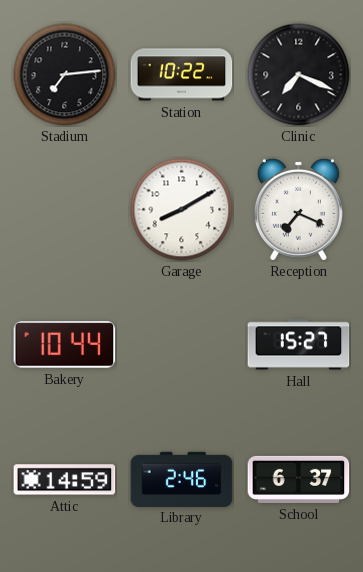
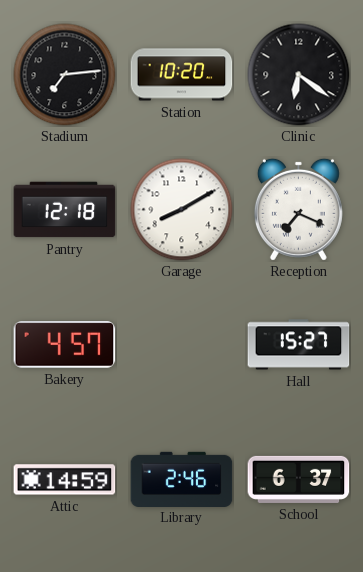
Station: 10:22 -> 10:20
Clinic: 7:19 -> 6:21
Pantry: none -> 12:18
Bakery: 10:44 -> 4:57
